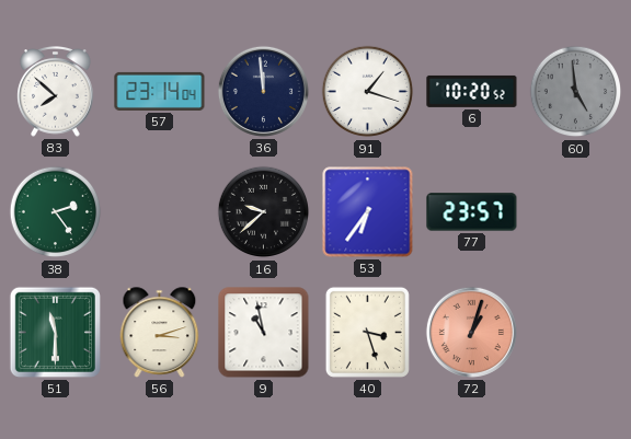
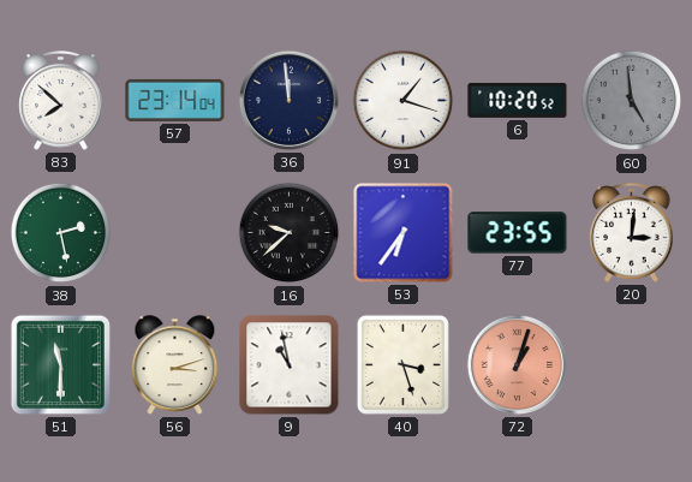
38: 2:24 -> 2:28
77: 23:57 -> 23:55
20: none -> 3:01
